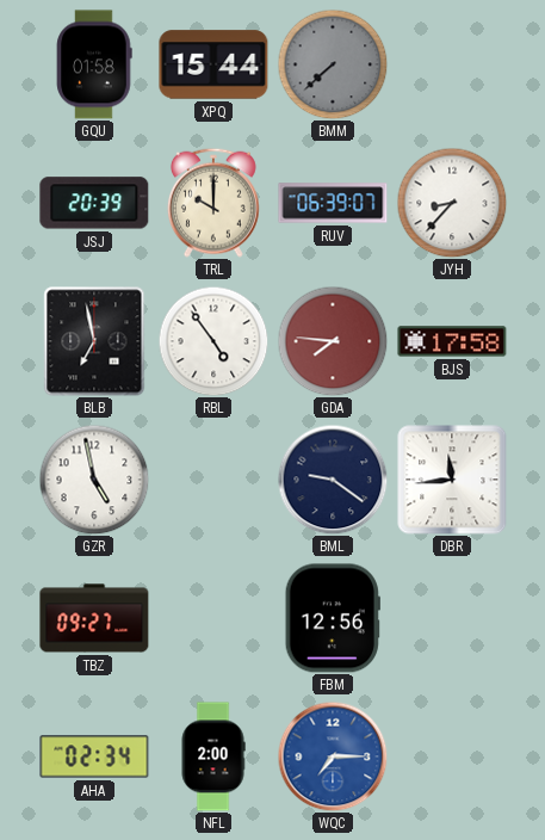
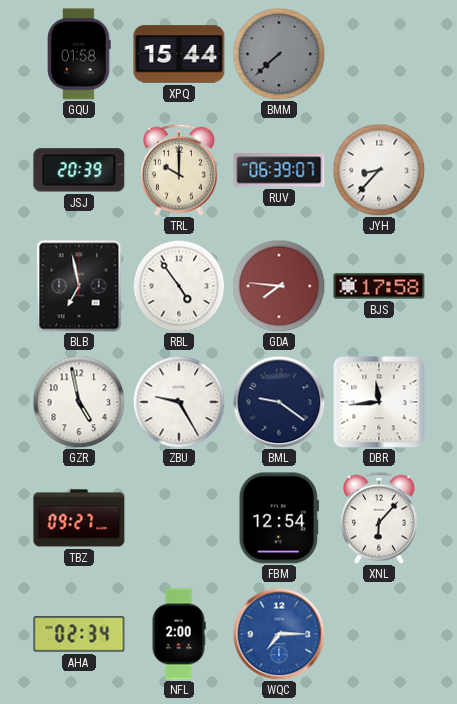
ZBU: none -> 9:25
FBM: 12:56 -> 12:54
XNL: none -> 6:07
